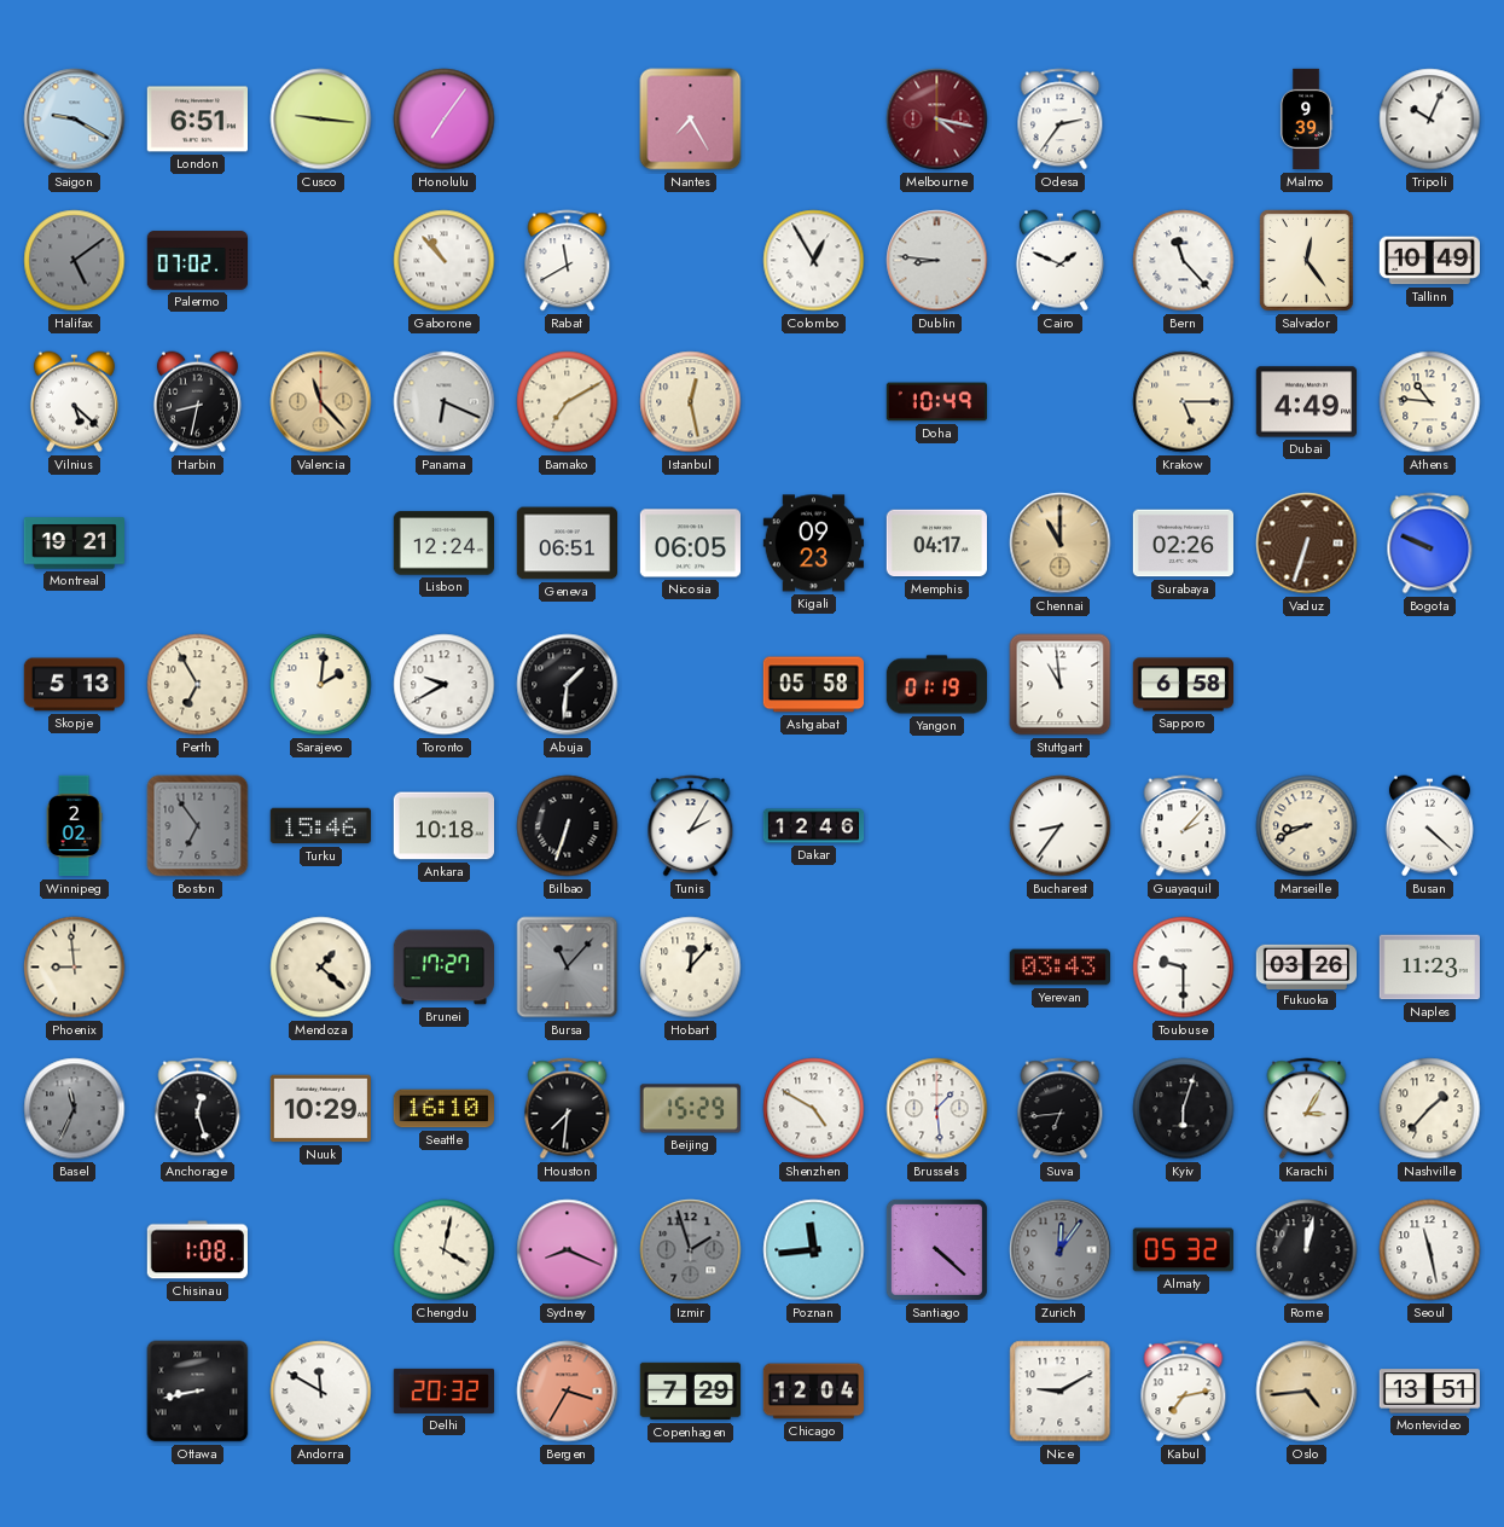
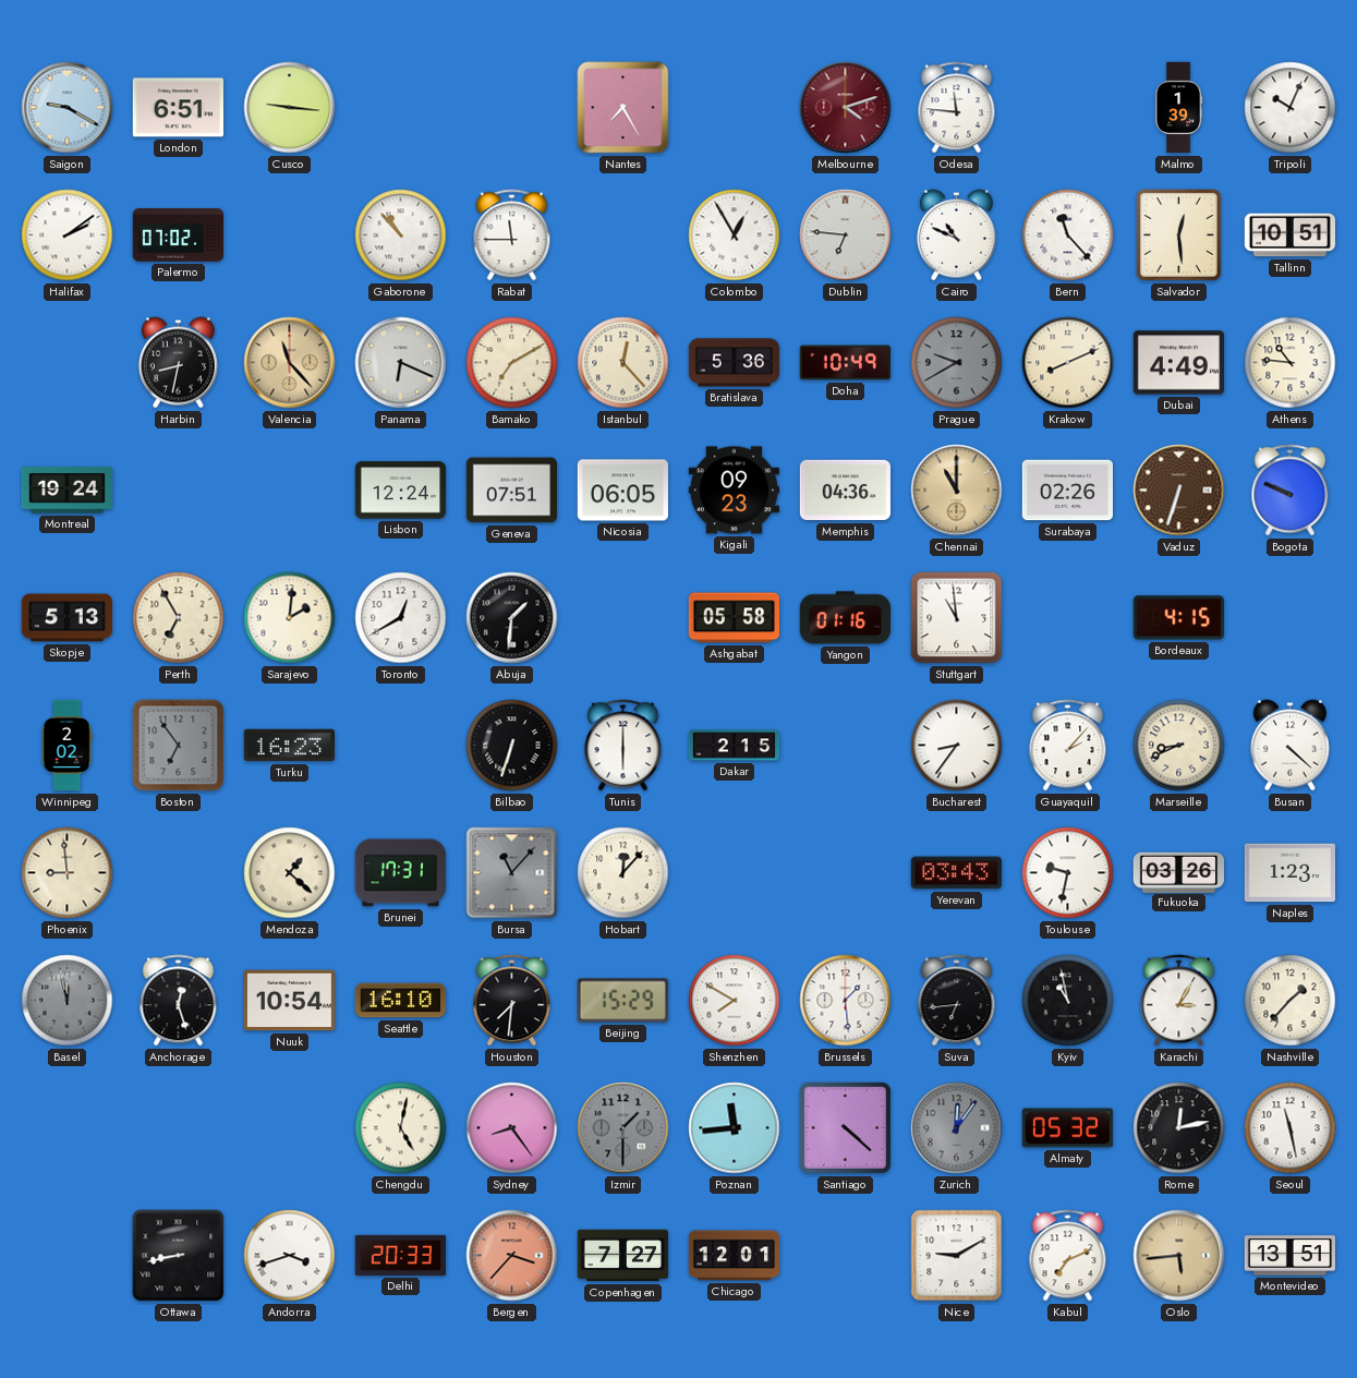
Honolulu: 7:06 -> none
Melbourne: 4:17 -> 4:12
Odesa: 2:36 -> 11:46
Malmo: 9:39 -> 1:39
Halifax: 5:09 -> 2:09
Halifax dial: grey -> white
Rabat: 11:40 -> 11:45
Dublin: 8:46 -> 6:46
Cairo: 1:49 -> 10:49
Salvador: 12:24 -> 12:29
Tallinn: 10:49 -> 10:51
Vilnius: 5:22 -> none
Istanbul: 12:28 -> 12:23
Bratislava: none -> 5:36
Prague: none -> 9:40
Krakow: 5:15 -> 8:11
Montreal: 19:21 -> 19:24
Geneva: 06:51 -> 07:51
Memphis: 04:17 -> 04:36
Toronto: 9:40 -> 12:40
Yangon: 01:19 -> 01:16
Sapporo: 6:58 -> none
Bordeaux: none -> 4:15
Turku: 15:46 -> 16:23
Ankara: 10:18 -> none
Tunis: 2:05 -> 6:00
Dakar: 12:46 -> 2:15
Brunei: 17:27 -> 17:31
Toulouse: 9:30 -> 9:32
Naples: 11:23 -> 1:23
Basel: 11:34 -> 11:58
Nuuk: 10:29 -> 10:54
Shenzhen: 4:50 -> 7:50
Kyiv: 6:03 -> 10:58
Chisinau: 1:08 -> none
Chengdu: 4:02 -> 5:02
Sydney: 8:19 -> 8:24
Izmir: 1:57 -> 1:30
Rome: 12:02 -> 12:13
Andorra: 11:50 -> 3:42
Delhi: 20:32 -> 20:33
Bergen: 3:35 -> 3:37
Copenhagen: 7:29 -> 7:27
Chicago: 12:04 -> 12:01
Kabul: 7:13 -> 7:11
Oslo: 4:44 -> 5:44
